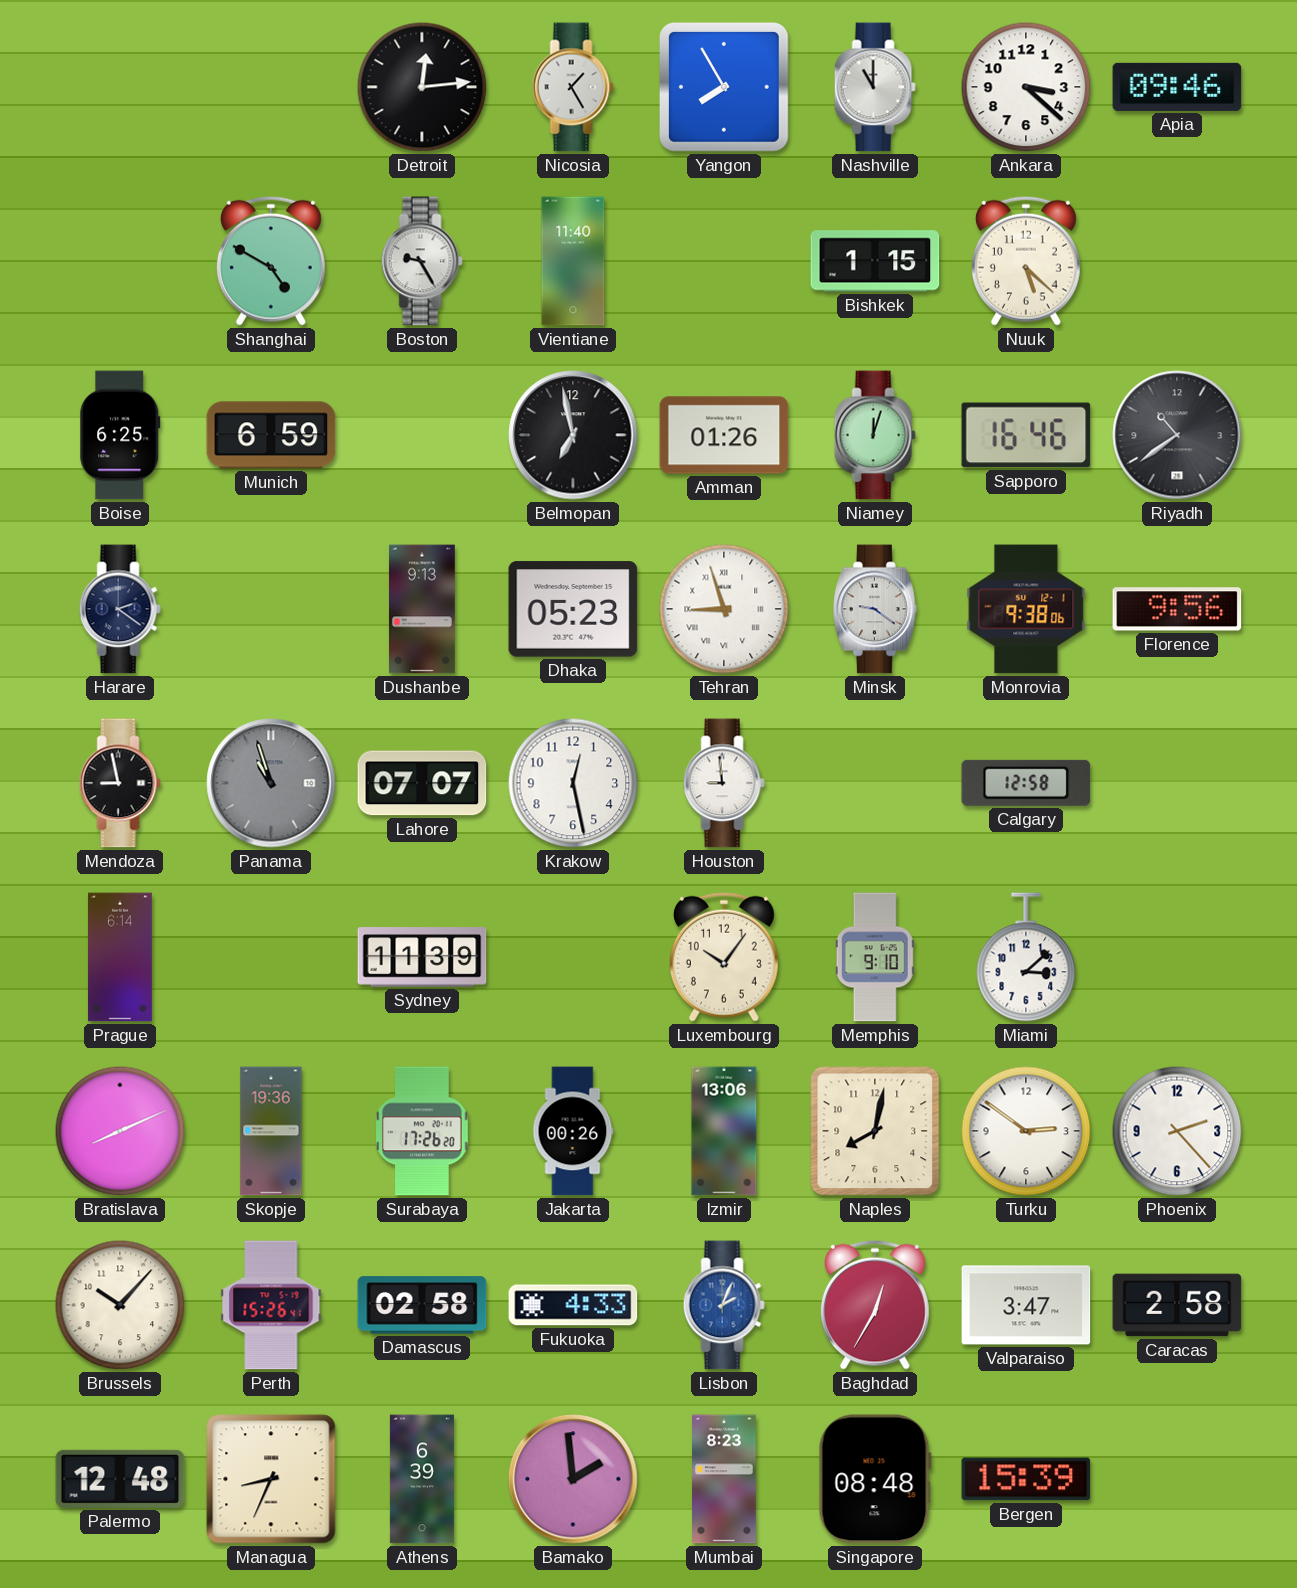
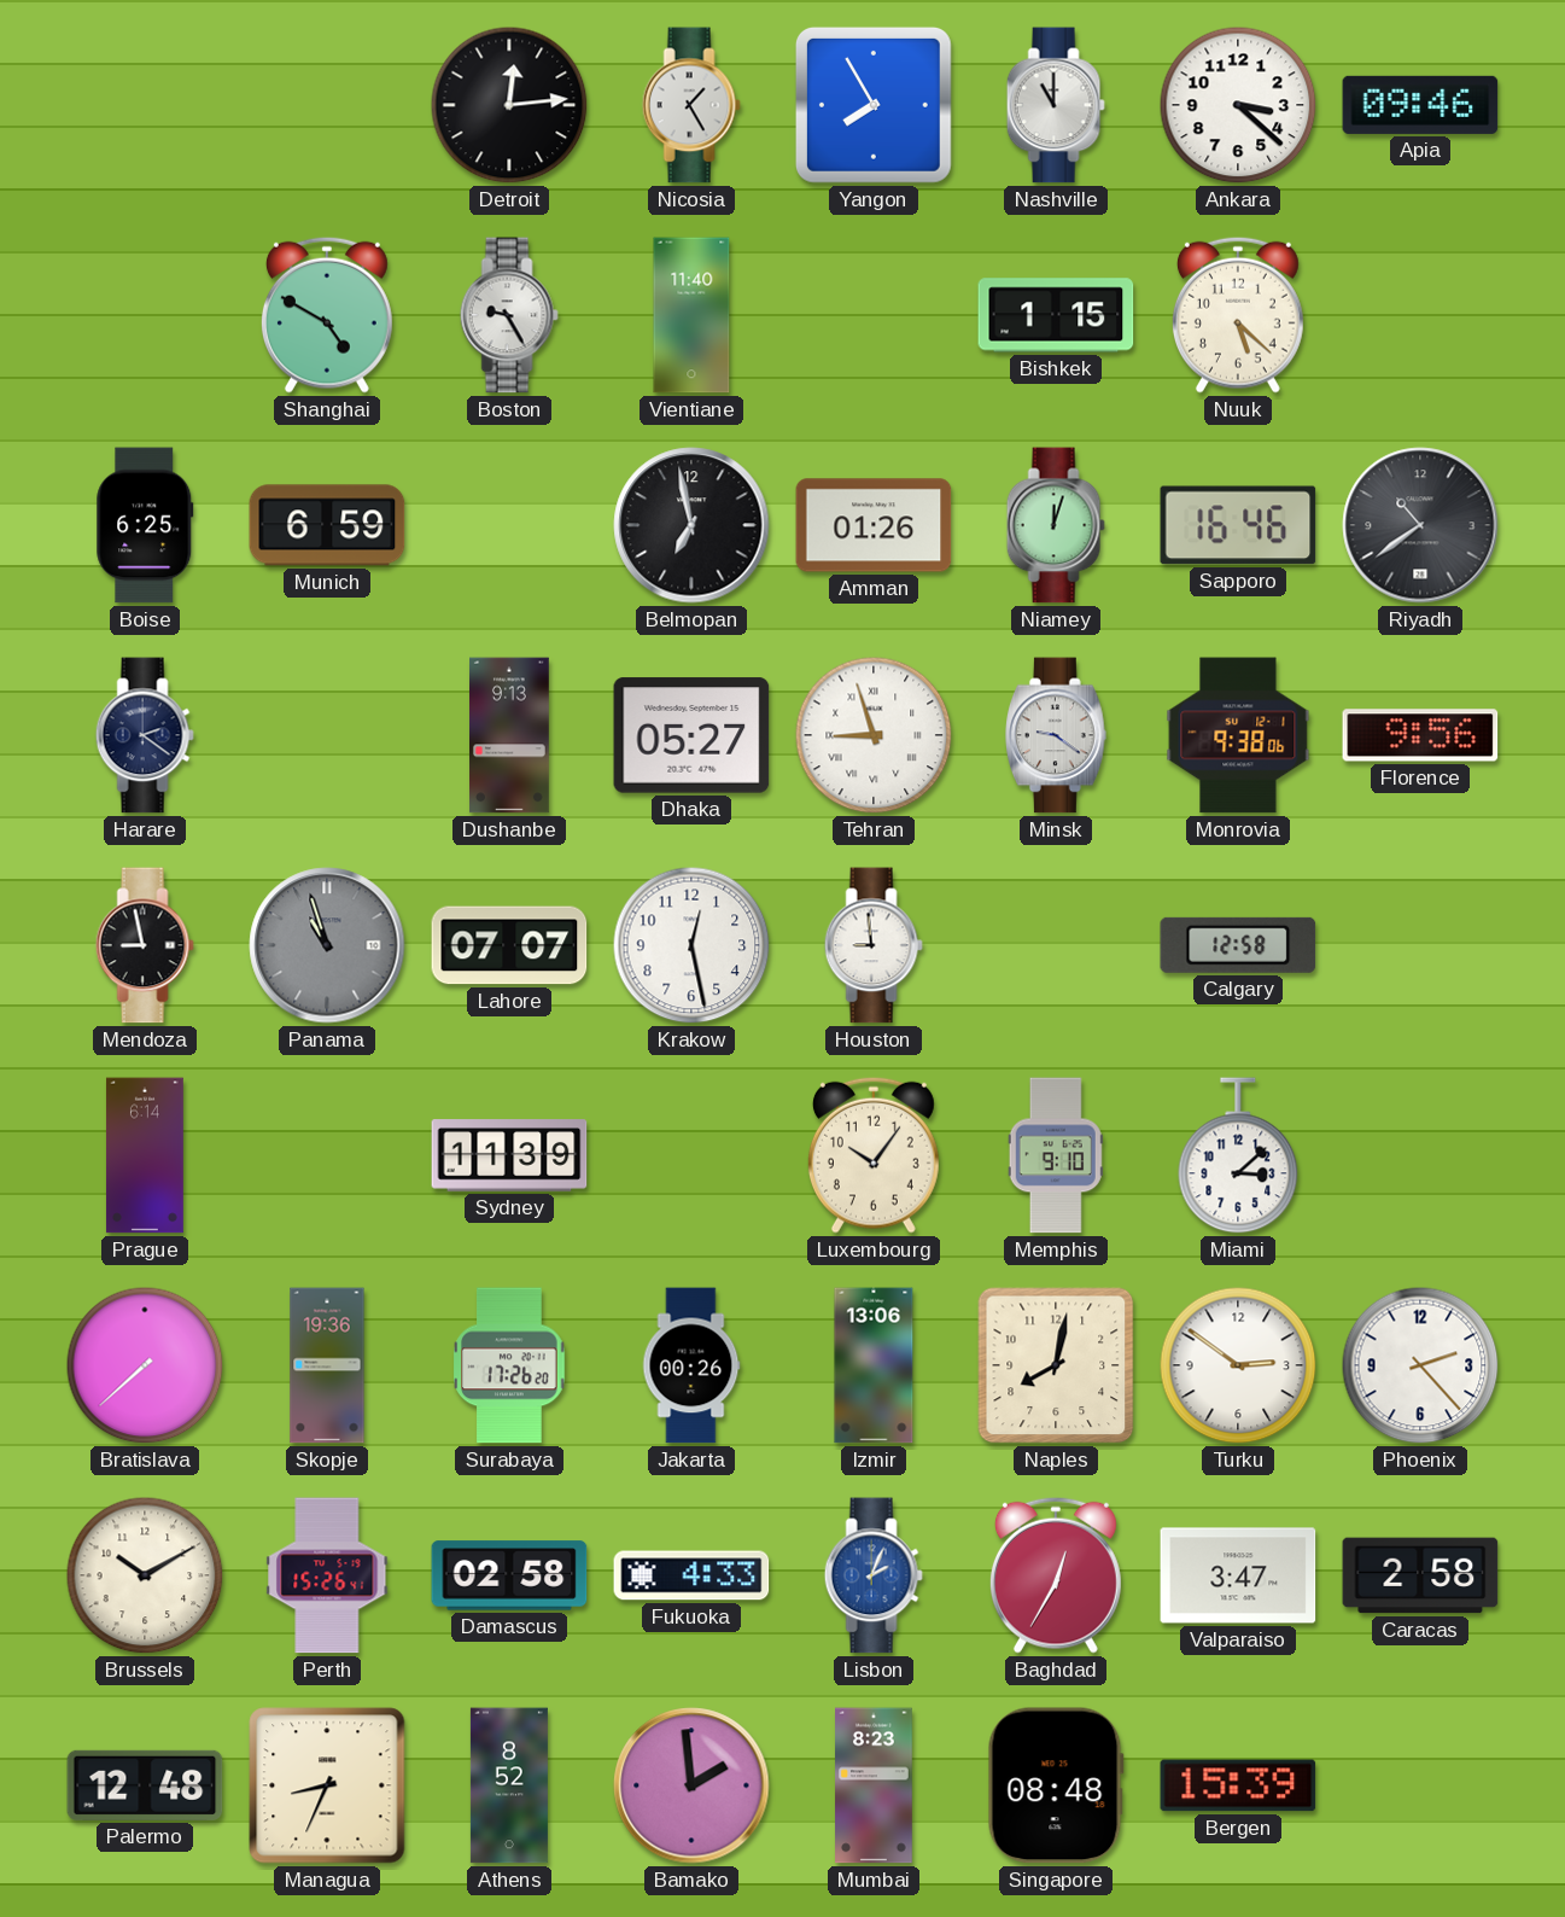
Dhaka: 05:23 -> 05:27
Bratislava: 8:11 -> 7:38
Brussels: 10:07 -> 10:10
Athens: 6:39 -> 8:52
